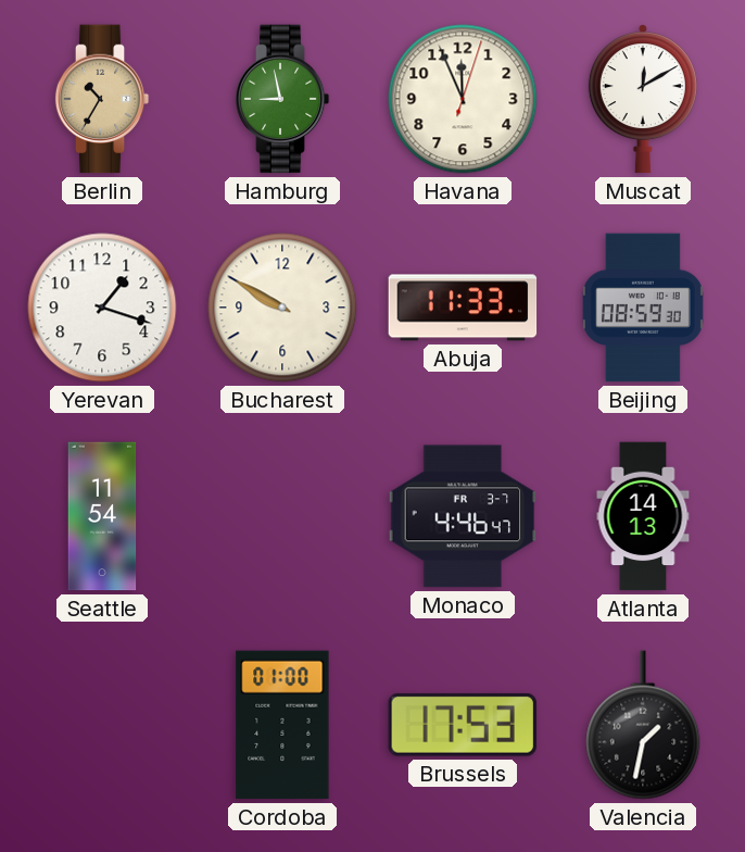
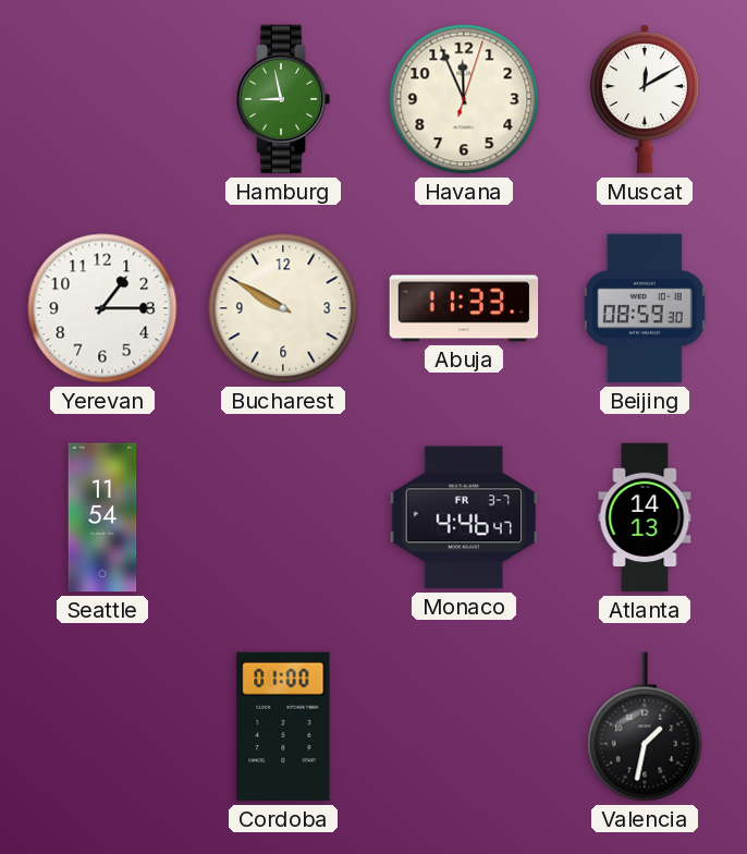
Berlin: 10:35 -> none
Yerevan: 1:18 -> 1:15
Brussels: 17:53 -> none
